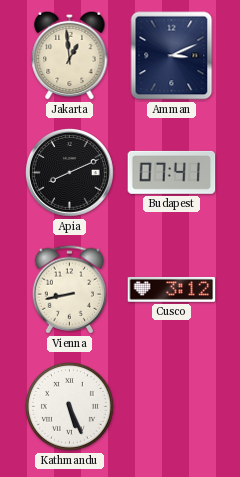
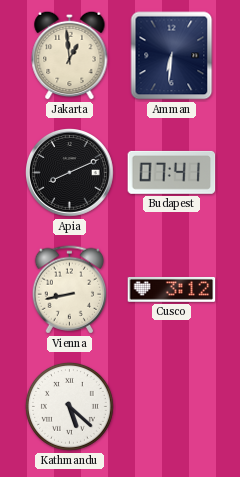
Amman: 3:11 -> 6:31
Kathmandu: 5:26 -> 5:22
